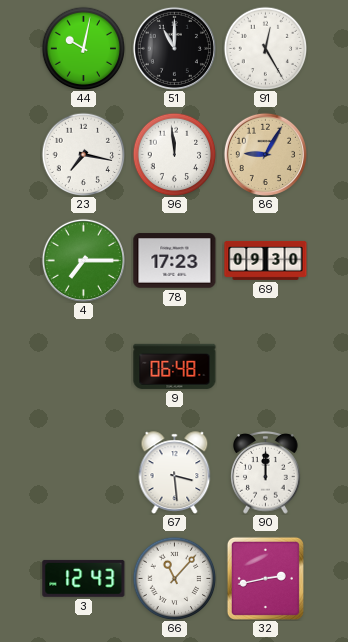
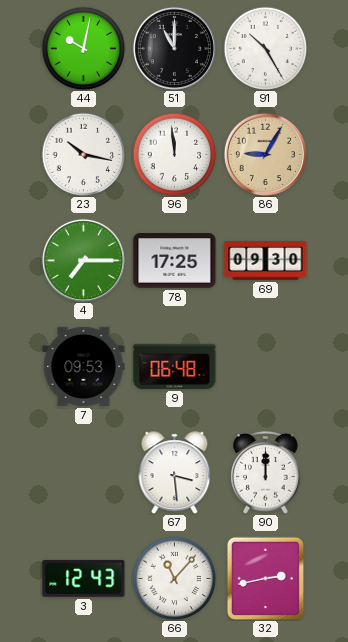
91: 12:25 -> 10:25
23: 7:17 -> 10:17
78: 17:23 -> 17:25
7: none -> 09:53
